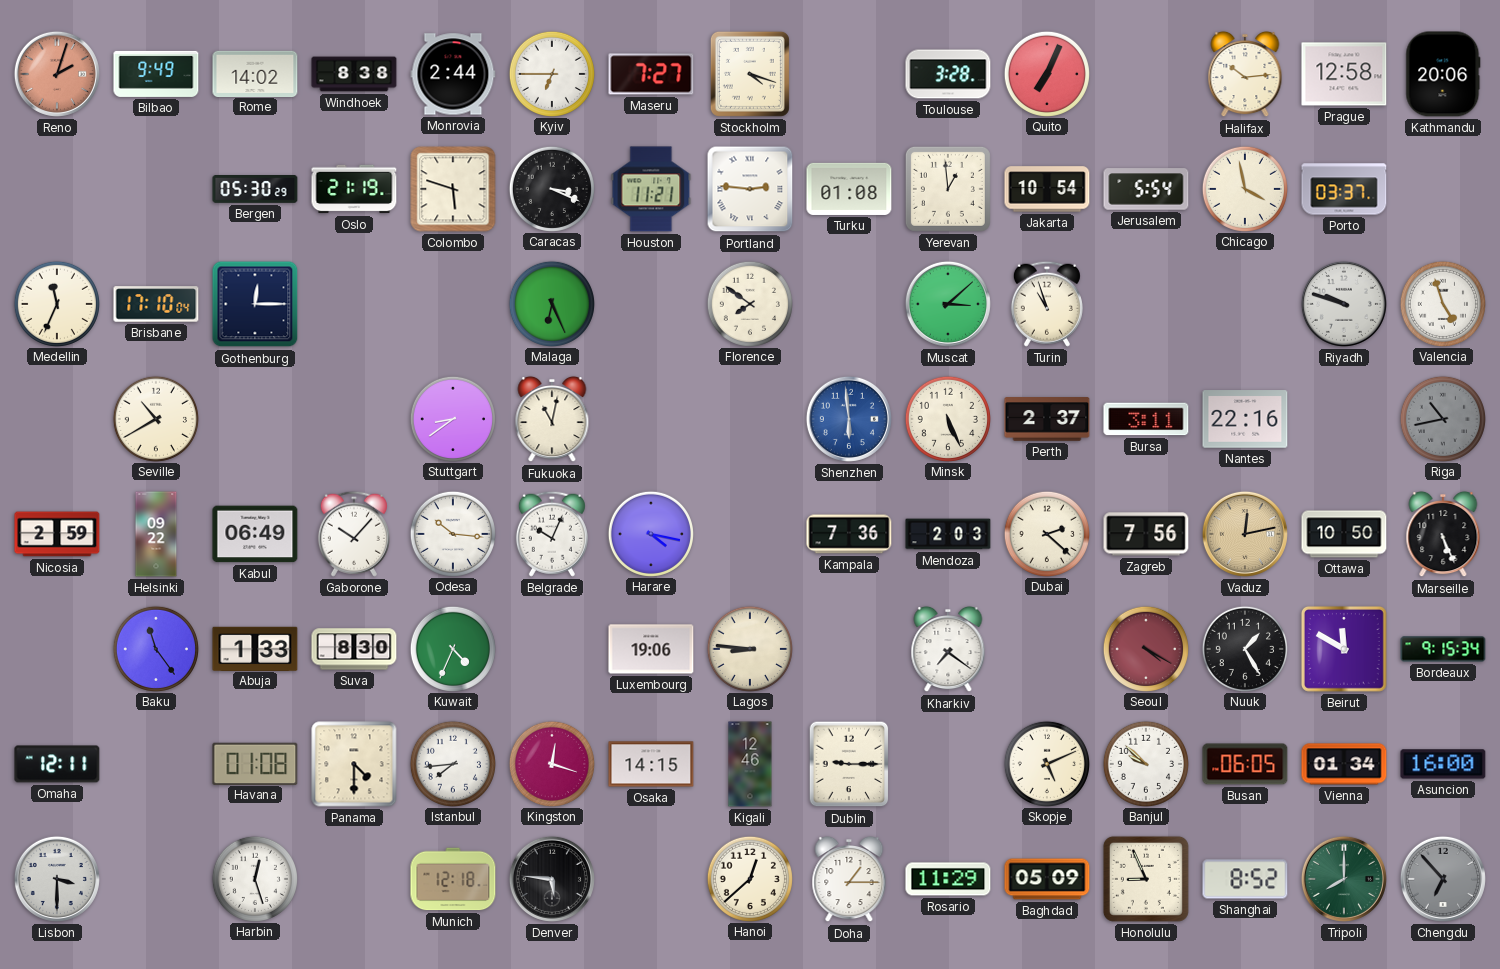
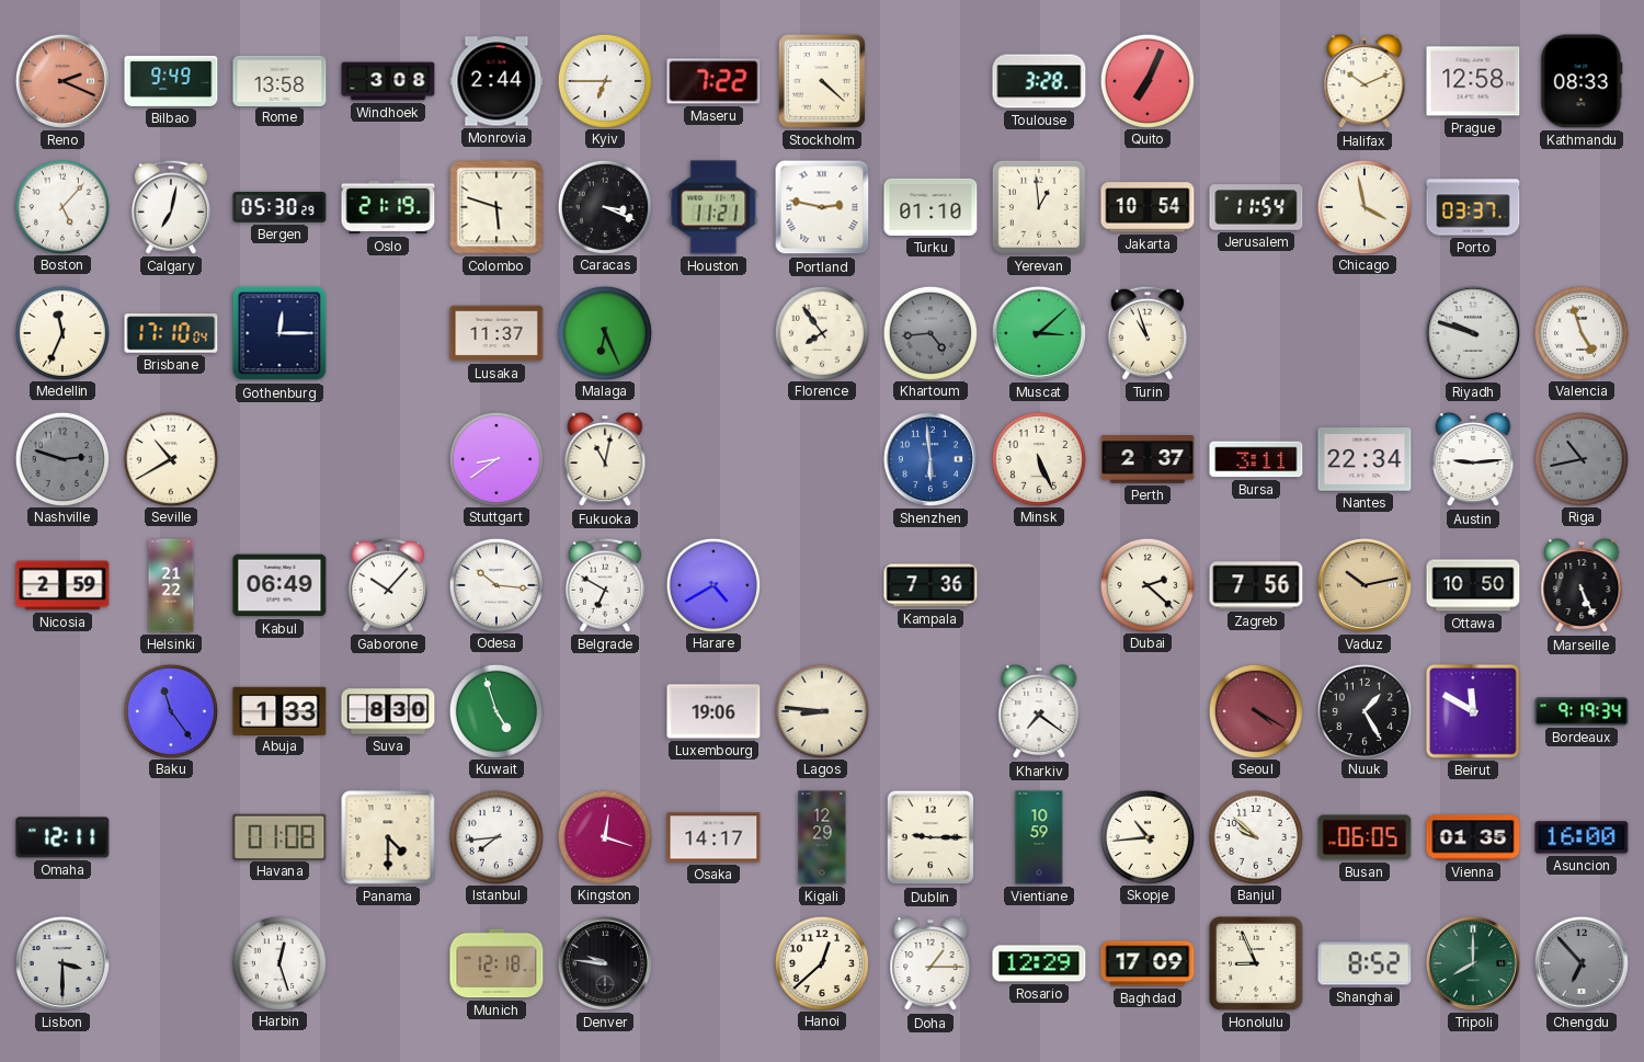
Reno: 2:03 -> 2:19
Rome: 14:02 -> 13:58
Windhoek: 8:38 -> 3:08
Maseru: 7:27 -> 7:22
Stockholm: 4:18 -> 4:22
Halifax: 10:14 -> 10:11
Kathmandu: 20:06 -> 08:33
Boston: none -> 5:07
Calgary: none -> 7:02
Portland: 2:46 -> 2:47
Turku: 01:08 -> 01:10
Jerusalem: 5:54 -> 11:54
Lusaka: none -> 11:37
Florence: 7:51 -> 7:54
Khartoum: none -> 4:44
Nashville: none -> 2:48
Nantes: 22:16 -> 22:34
Austin: none -> 9:14
Helsinki: 09:22 -> 21:22
Belgrade: 10:04 -> 6:50
Harare: 4:17 -> 4:40
Mendoza: 2:03 -> none
Vaduz: 12:13 -> 10:13
Kuwait: 4:34 -> 4:57
Bordeaux: 9:15 -> 9:19
Osaka: 14:15 -> 14:17
Kigali: 12:46 -> 12:29
Vientiane: none -> 10:59
Skopje: 5:11 -> 10:44
Vienna: 01:34 -> 01:35
Denver: 5:46 -> 9:46
Rosario: 11:29 -> 12:29
Baghdad: 05:09 -> 17:09
